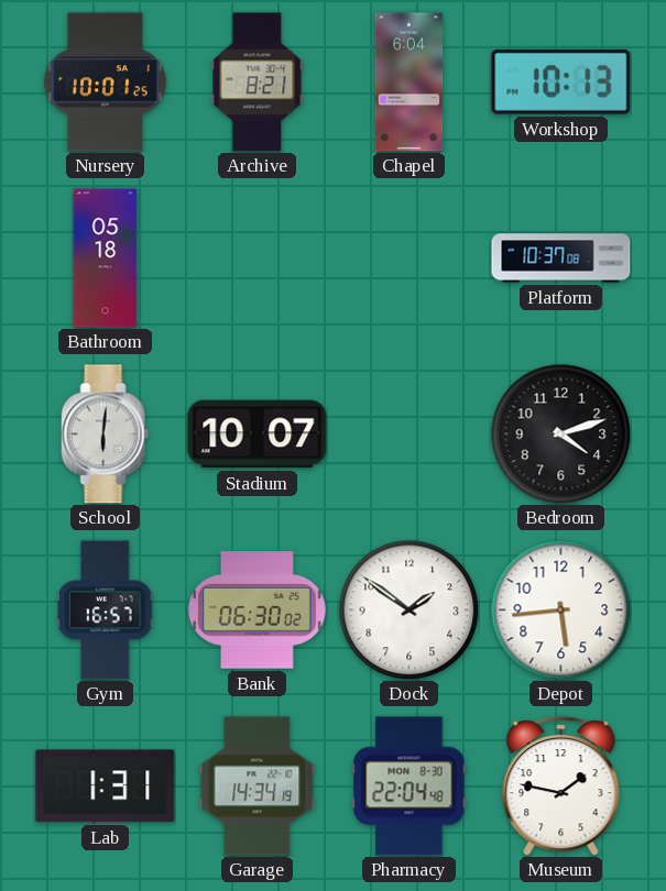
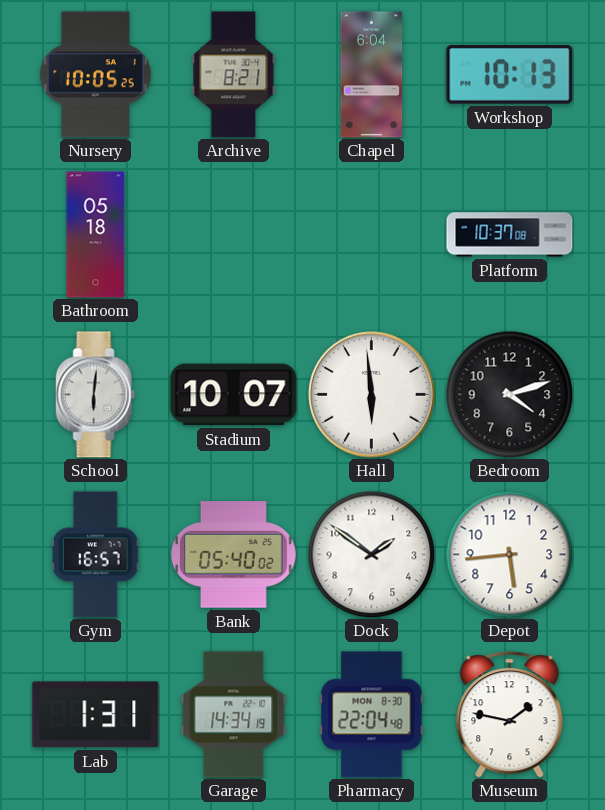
Nursery: 10:01 -> 10:05
Hall: none -> 5:59
Bank: 06:30 -> 05:40
